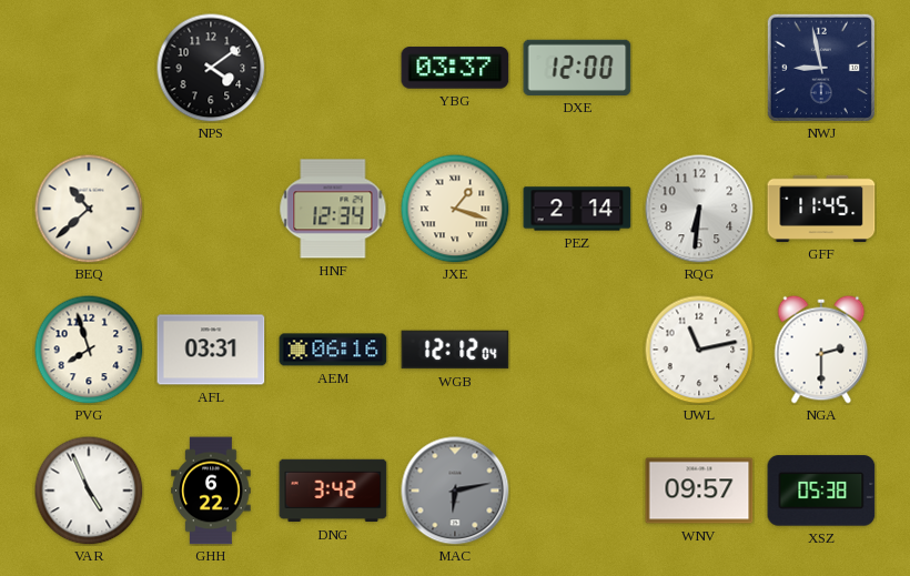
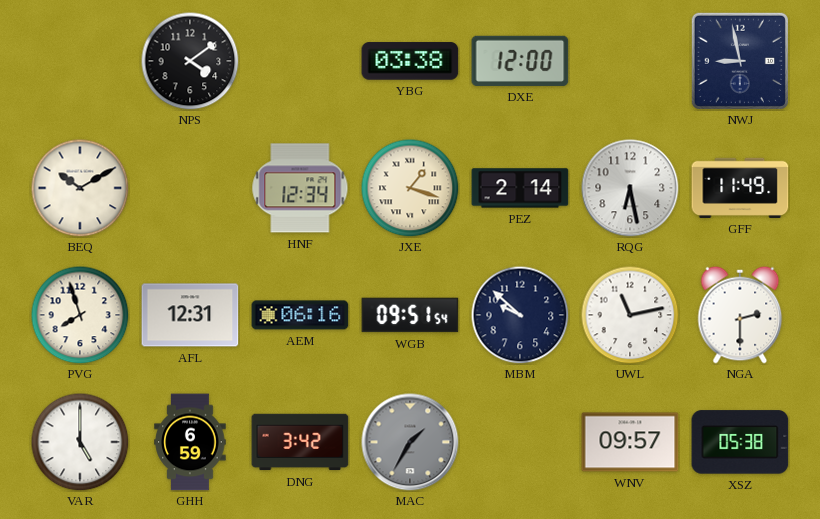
YBG: 03:37 -> 03:38
BEQ: 10:38 -> 10:10
RQG: 6:31 -> 6:28
GFF: 11:45 -> 11:49
AFL: 03:31 -> 12:31
WGB: 12:12 -> 09:51
MBM: none -> 9:52
VAR: 4:56 -> 5:00
GHH: 6:22 -> 6:59
MAC: 6:13 -> 1:35
